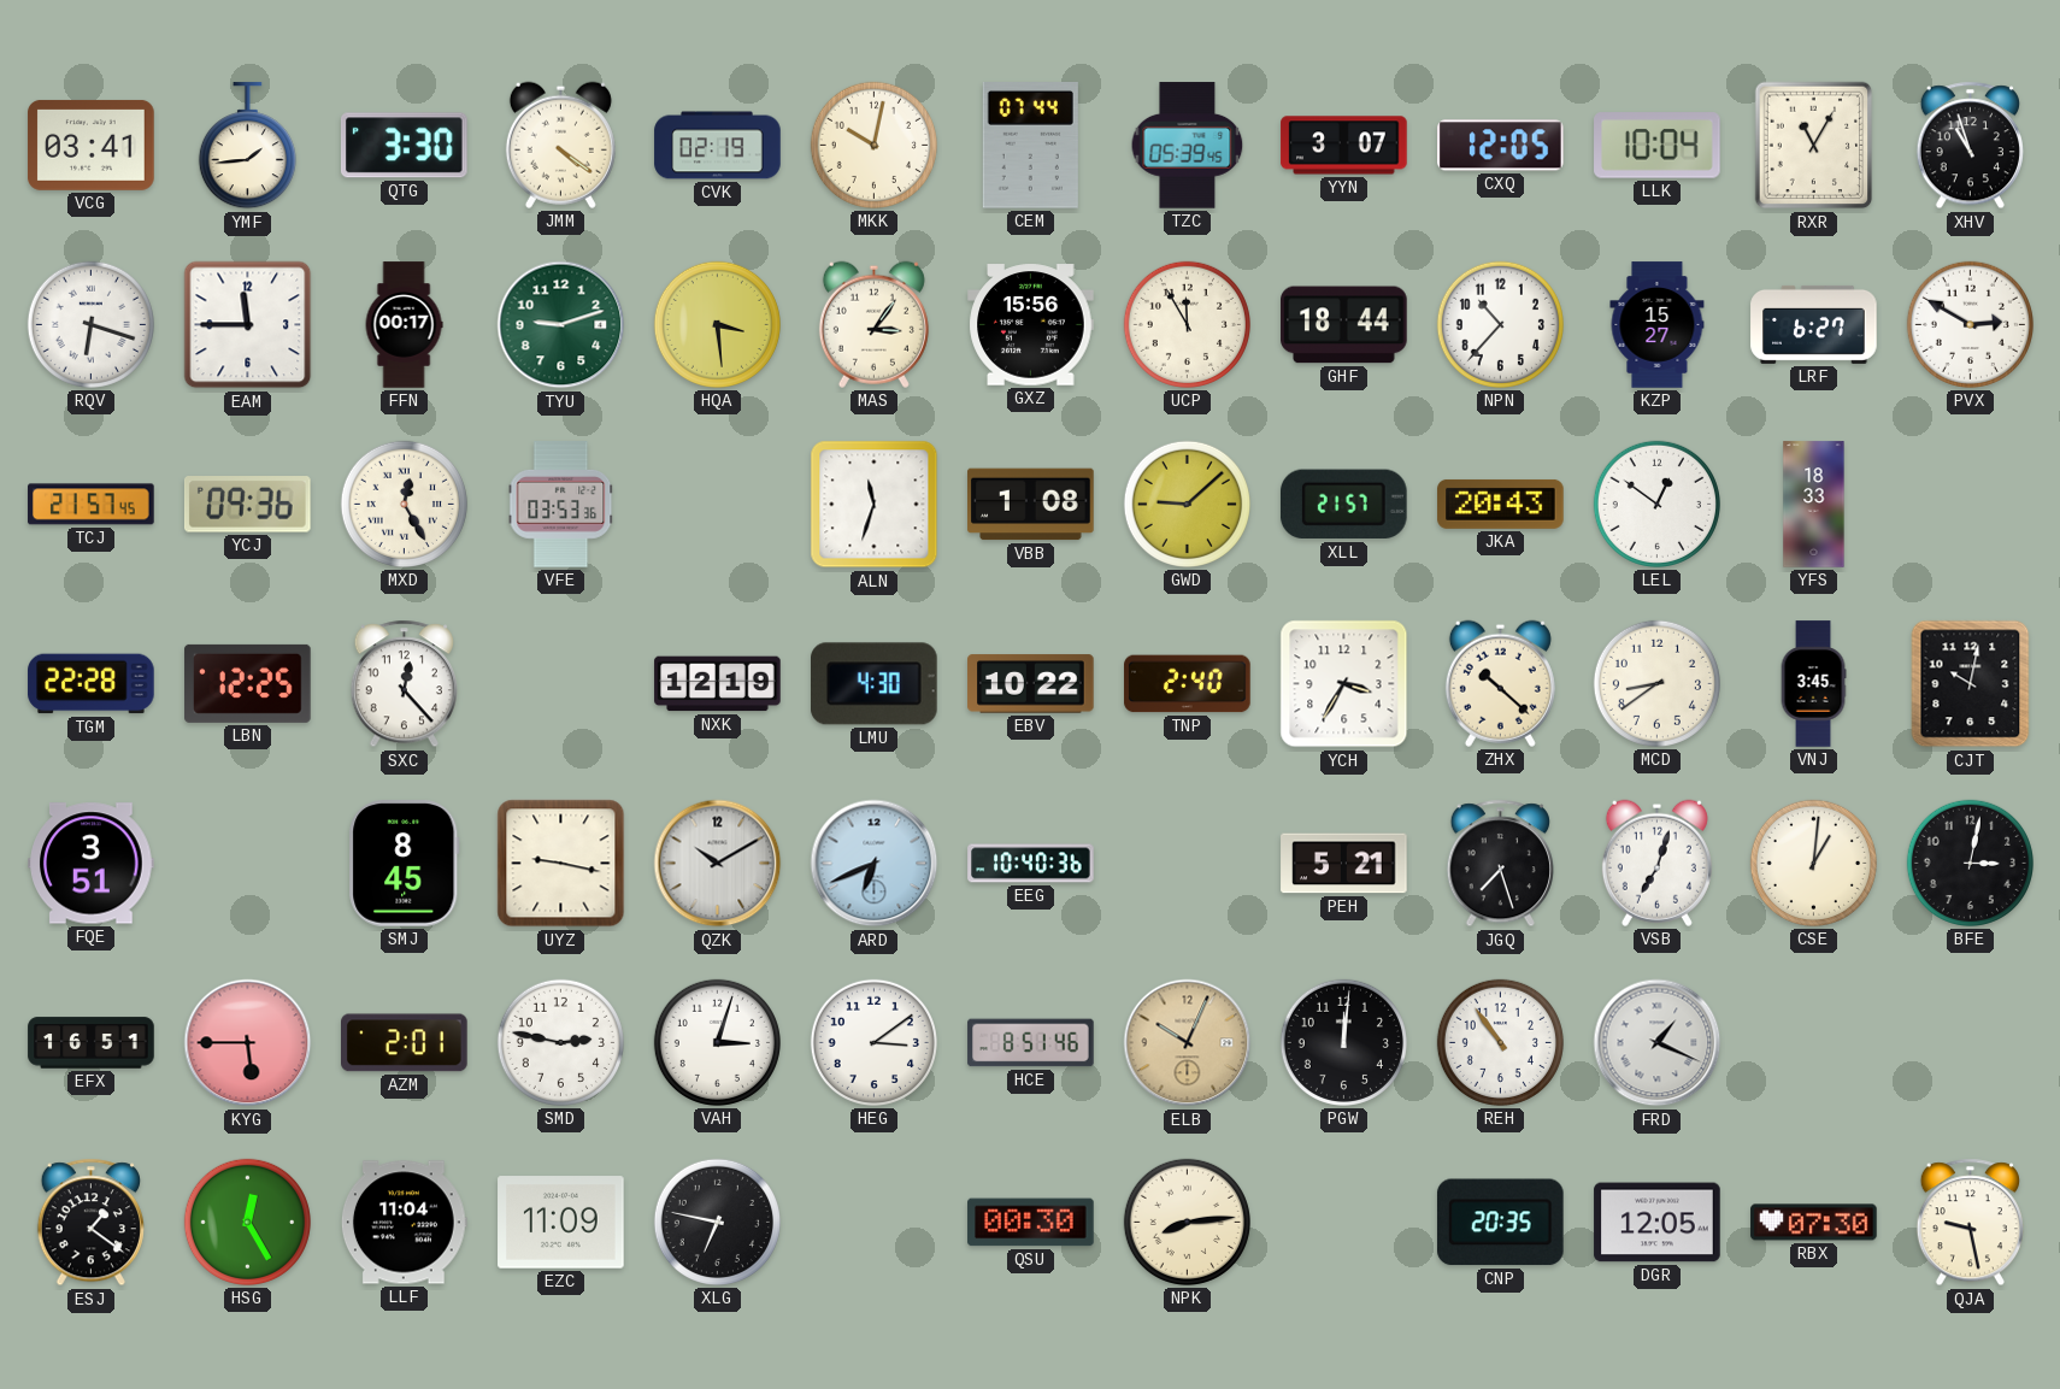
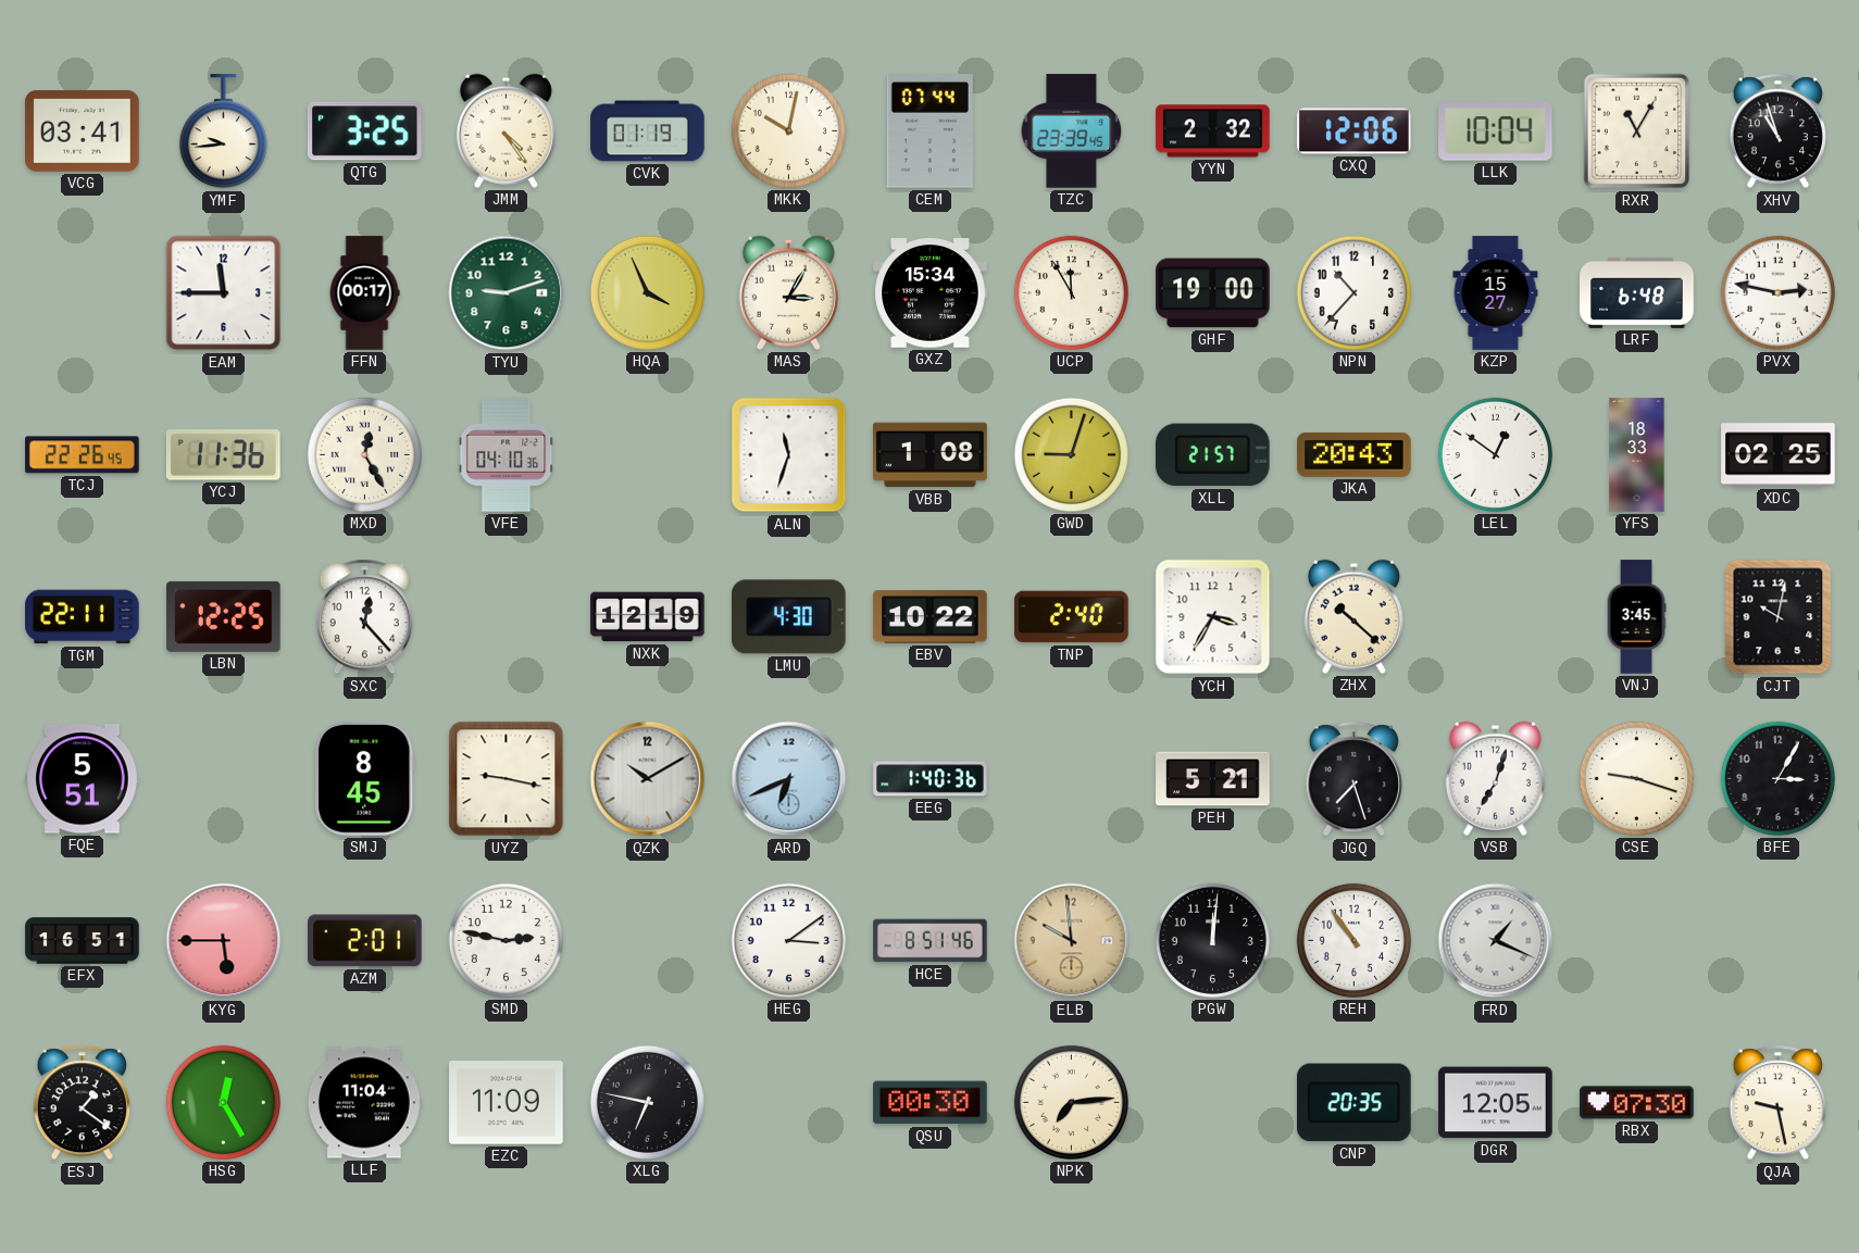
YMF: 1:44 -> 9:44
QTG: 3:30 -> 3:25
JMM: 4:21 -> 4:24
CVK: 02:19 -> 01:19
TZC: 05:39 -> 23:39
YYN: 3:07 -> 2:32
CXQ: 12:05 -> 12:06
RQV: 6:18 -> none
HQA: 3:29 -> 3:56
MAS: 3:06 -> 3:05
GXZ: 15:56 -> 15:34
GHF: 18:44 -> 19:00
LRF: 6:27 -> 6:48
PVX: 2:50 -> 2:47
TCJ: 21:57 -> 22:26
YCJ: 09:36 -> 11:36
VFE: 03:53 -> 04:10
GWD: 9:08 -> 9:03
XDC: none -> 02:25
TGM: 22:28 -> 22:11
MCD: 8:39 -> none
FQE: 3:51 -> 5:51
EEG: 10:40 -> 1:40
CSE: 1:01 -> 9:18
BFE: 3:02 -> 3:05
VAH: 3:03 -> none
ELB: 10:04 -> 9:59
NPK: 8:14 -> 7:14
